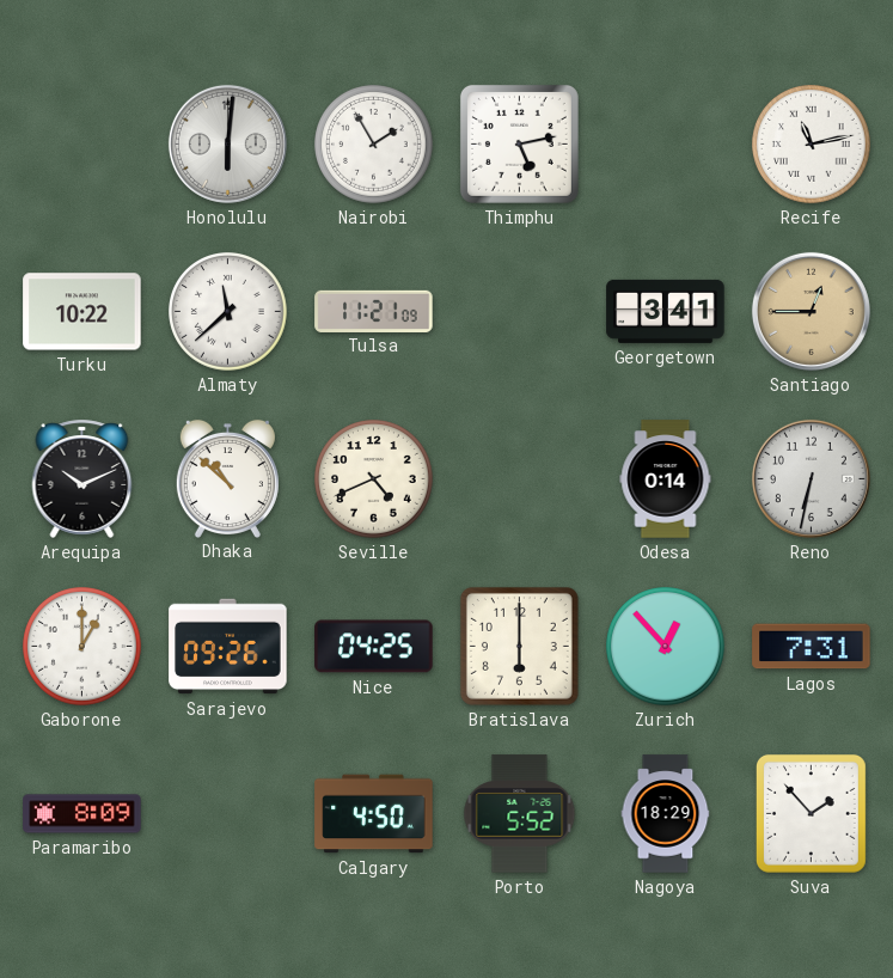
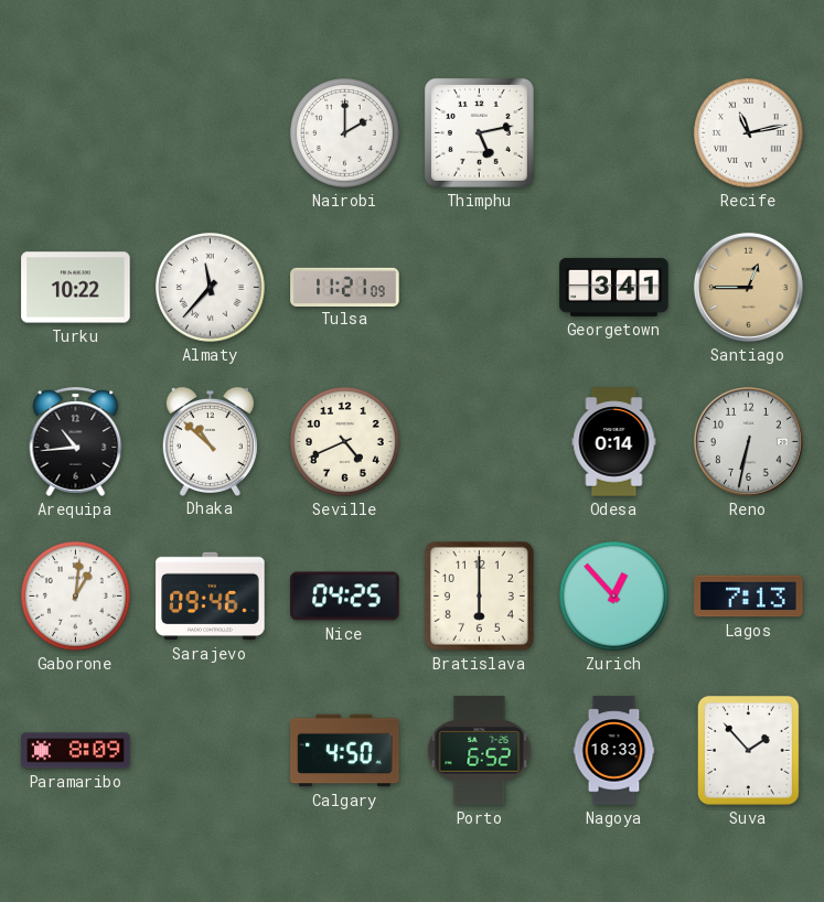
Honolulu: 6:01 -> none
Nairobi: 1:55 -> 2:00
Almaty: 11:38 -> 11:37
Arequipa: 10:11 -> 10:44
Gaborone: 1:00 -> 1:01
Sarajevo: 09:26 -> 09:46
Lagos: 7:31 -> 7:13
Porto: 5:52 -> 6:52
Nagoya: 18:29 -> 18:33
